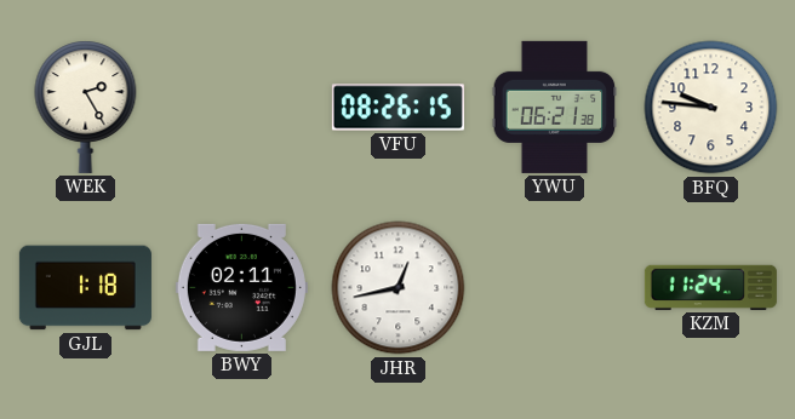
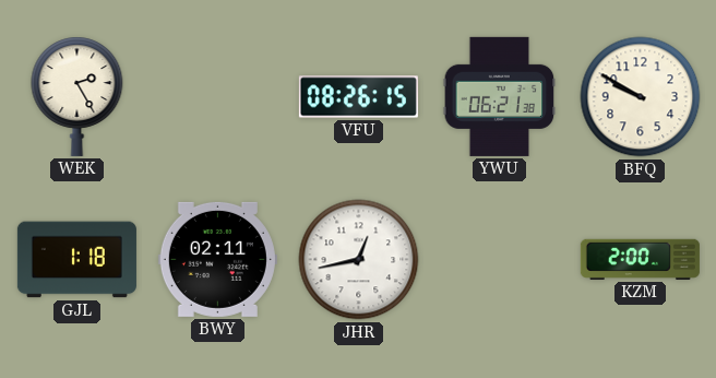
BFQ: 9:46 -> 9:50
KZM: 11:24 -> 2:00
